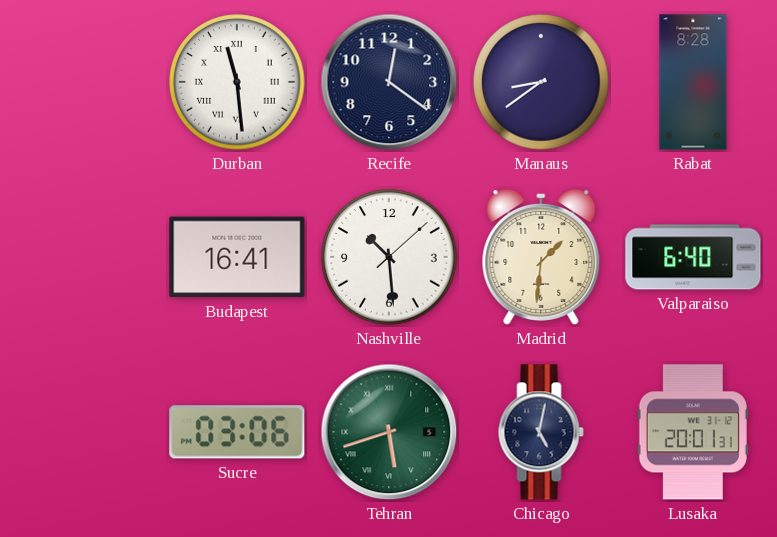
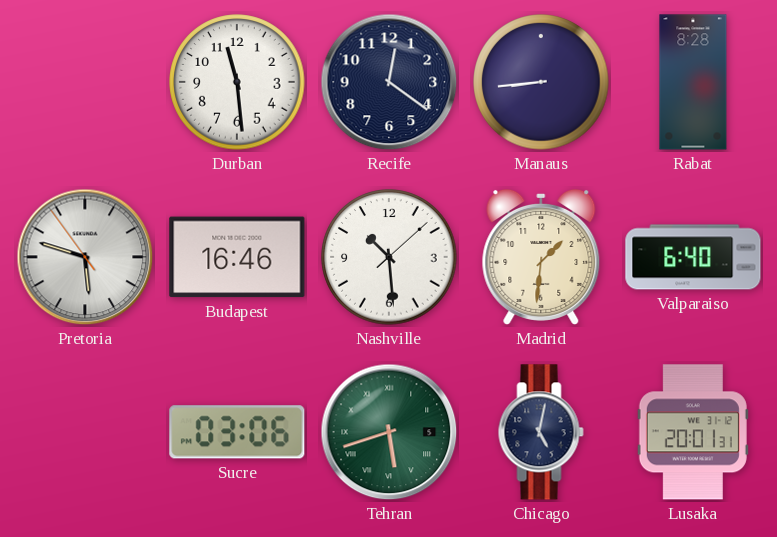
Durban numerals: Roman -> Arabic
Manaus: 8:39 -> 8:44
Pretoria: none -> 5:47
Budapest: 16:41 -> 16:46
